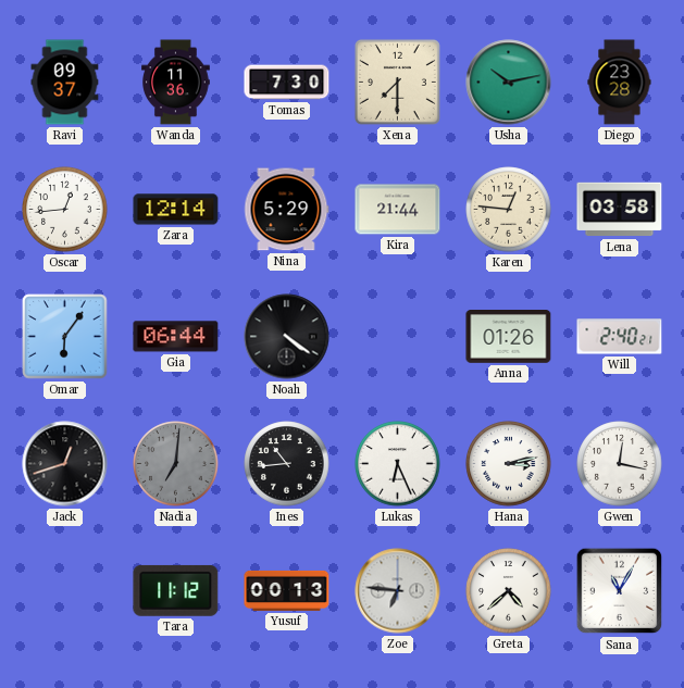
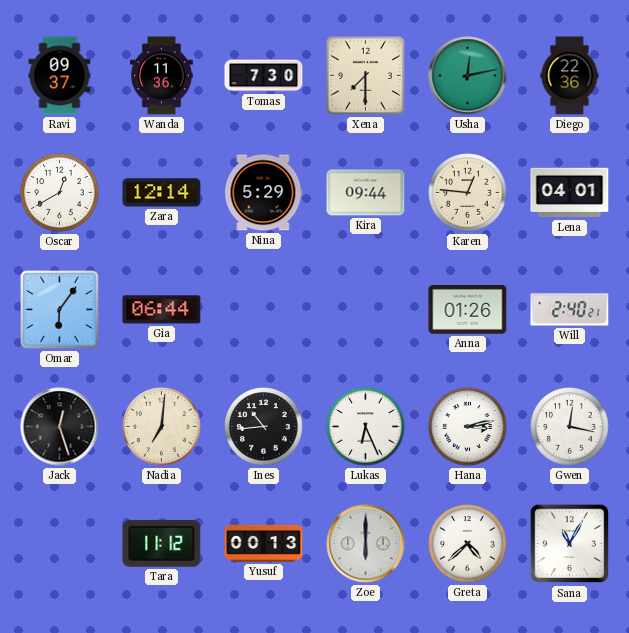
Usha: 10:13 -> 12:13
Diego: 23:28 -> 22:36
Oscar: 12:44 -> 12:40
Kira: 21:44 -> 09:44
Lena: 03:58 -> 04:01
Noah: 4:21 -> none
Jack: 12:42 -> 12:27
Nadia dial: grey -> cream
Zoe: 6:46 -> 6:00
